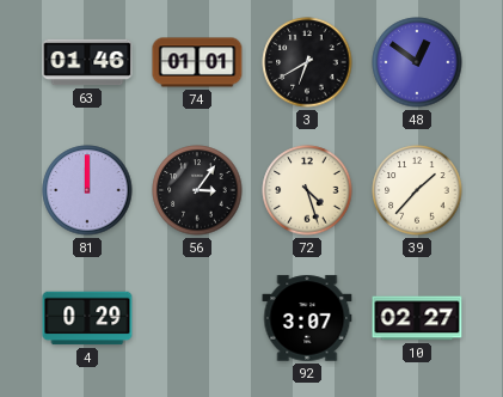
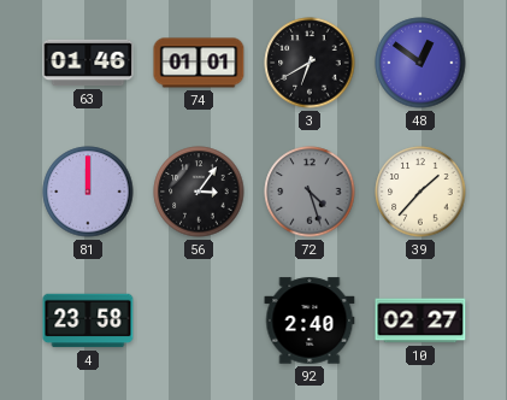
72 dial: cream -> grey
4: 0:29 -> 23:58
92: 3:07 -> 2:40
